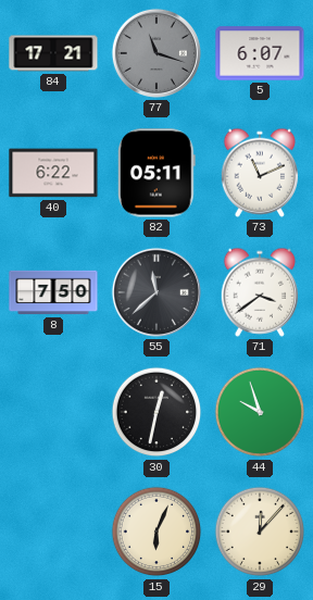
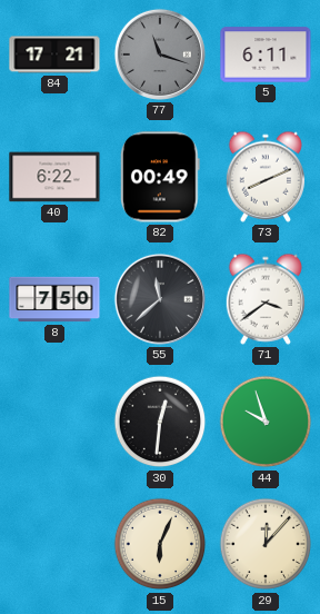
5: 6:07 -> 6:11
82: 05:11 -> 00:49
73: 11:11 -> 8:11
30: 12:32 -> 12:31
